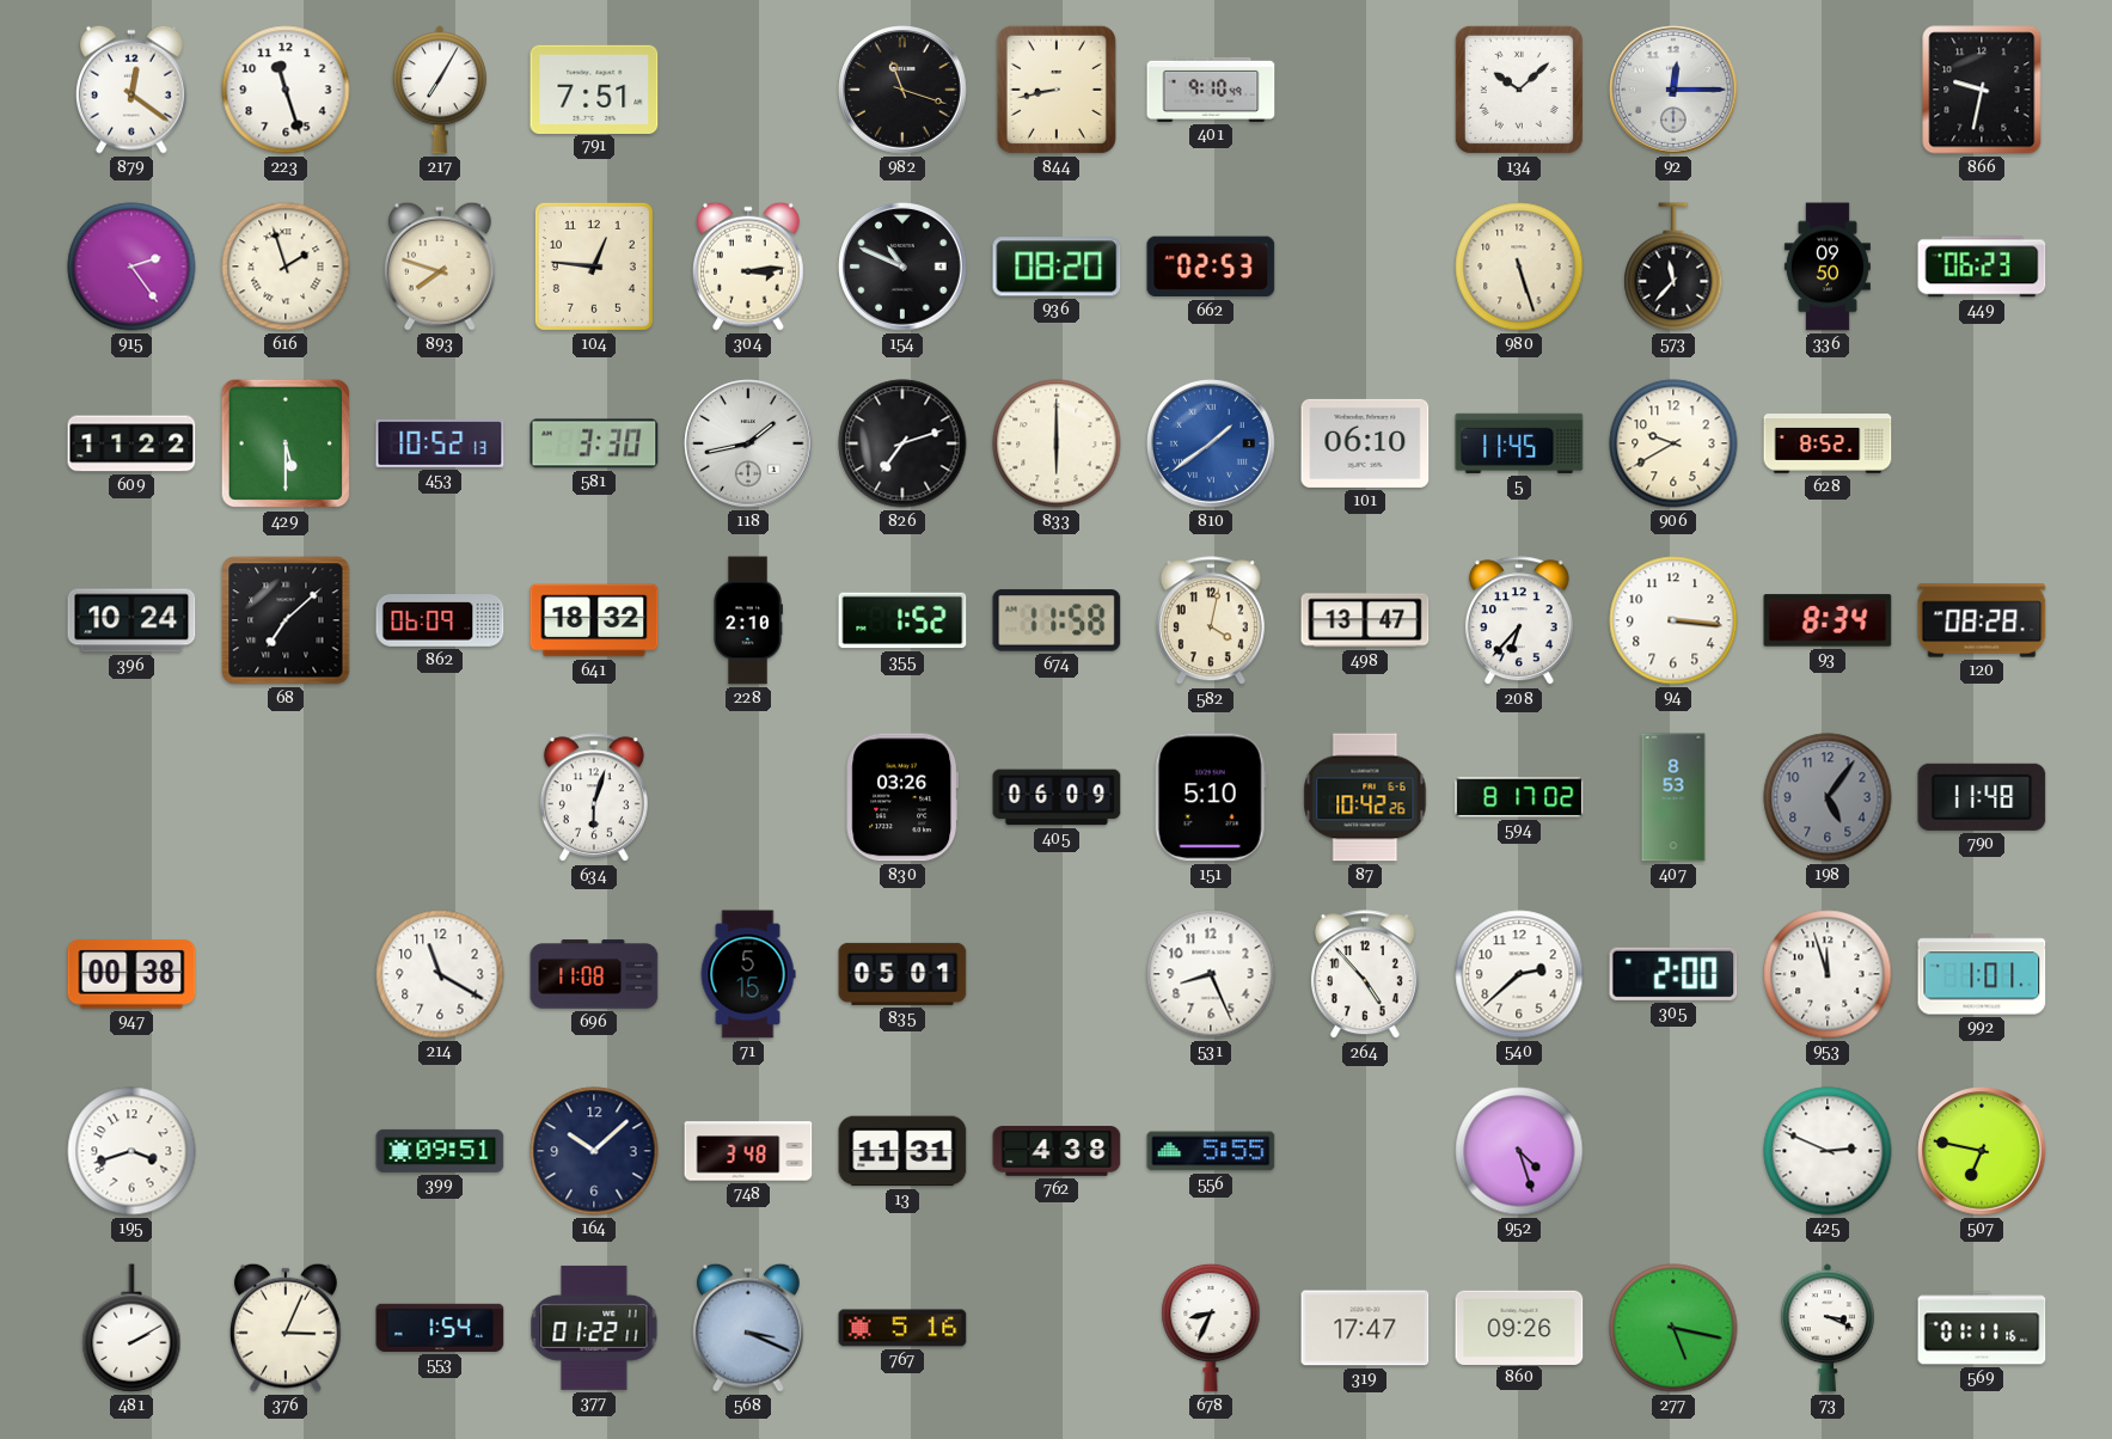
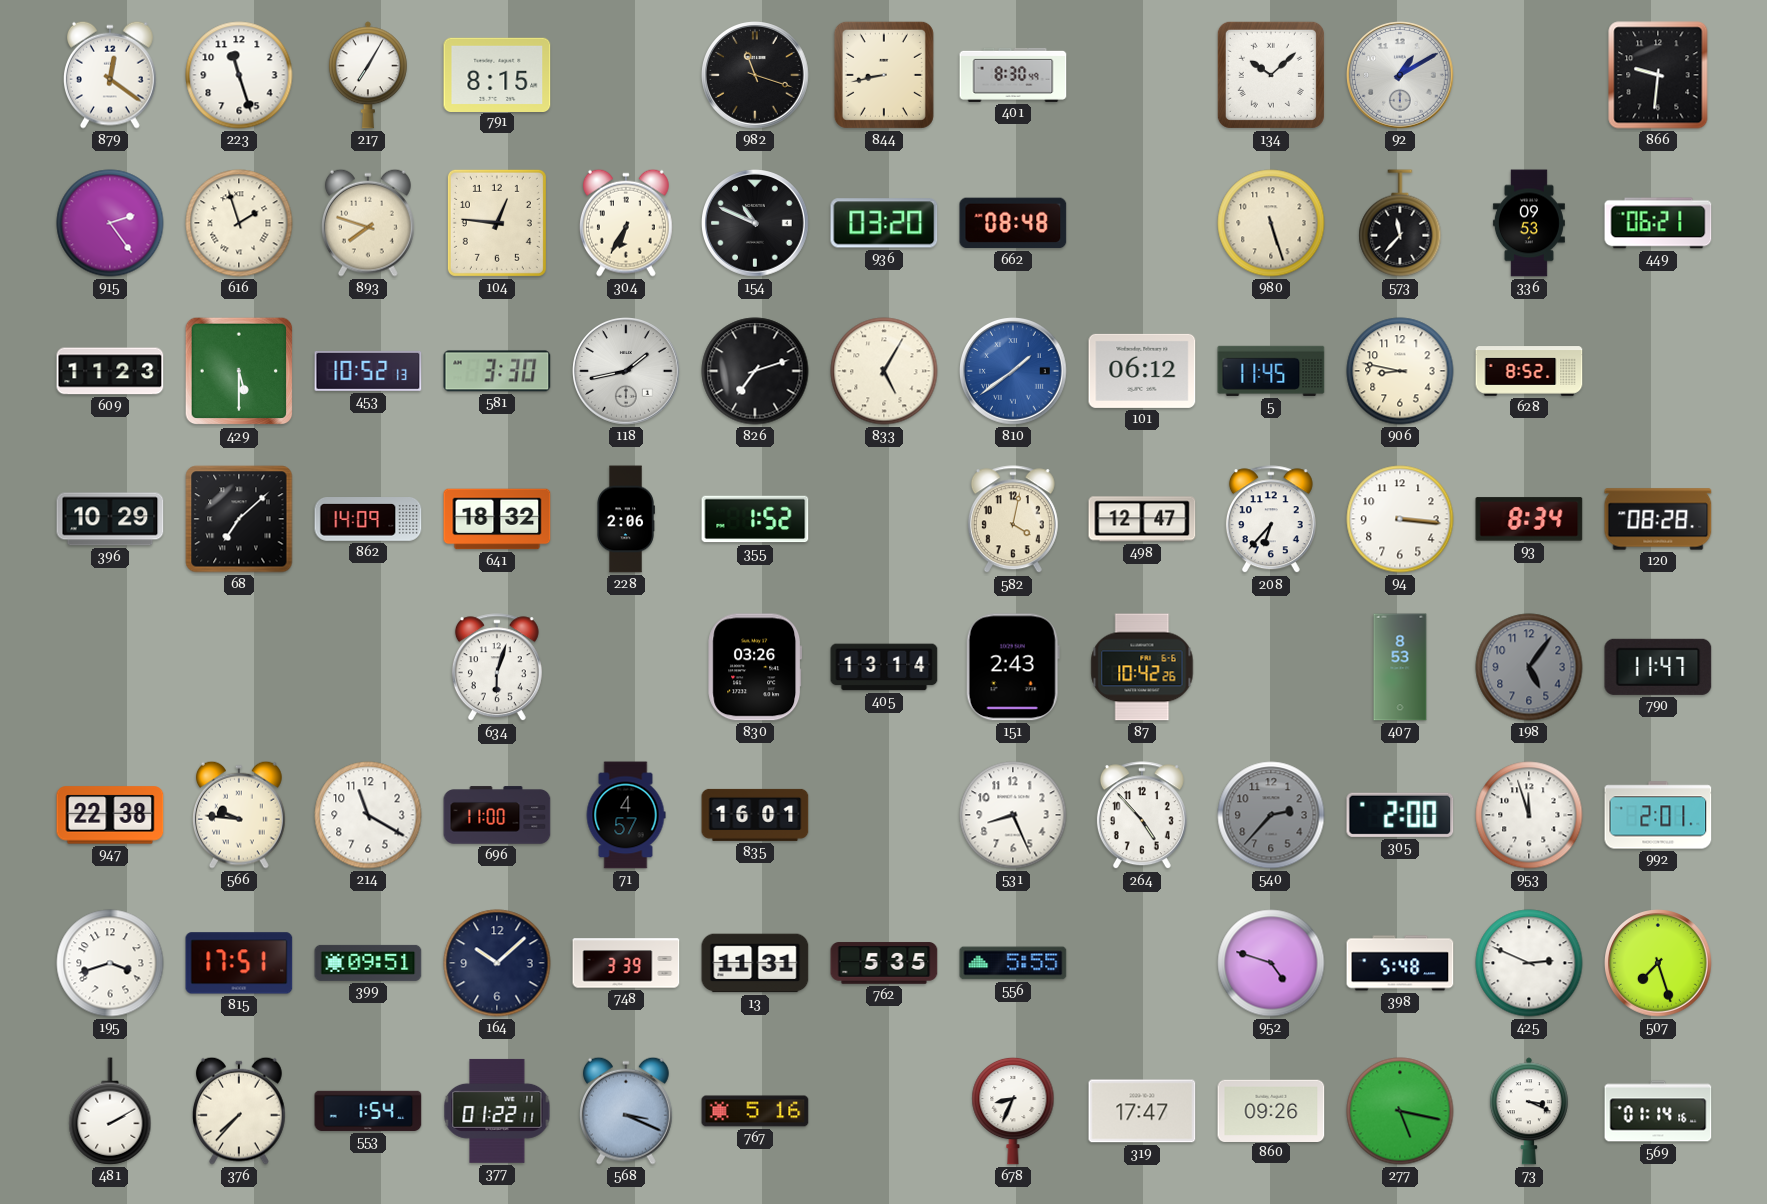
791: 7:51 -> 8:15
401: 9:10 -> 8:30
92: 12:15 -> 1:10
866: 9:32 -> 9:31
304: 3:14 -> 6:35
936: 08:20 -> 03:20
662: 02:53 -> 08:48
336: 09:50 -> 09:53
449: 06:23 -> 06:21
609: 11:22 -> 11:23
833: 6:00 -> 5:05
101: 06:10 -> 06:12
906: 9:40 -> 8:47
396: 10:24 -> 10:29
862: 06:09 -> 14:09
228: 2:10 -> 2:06
674: 11:58 -> none
498: 13:47 -> 12:47
405: 06:09 -> 13:14
151: 5:10 -> 2:43
594: 8:17 -> none
790: 11:48 -> 11:47
947: 00:38 -> 22:38
566: none -> 9:46
696: 11:08 -> 11:00
71: 5:15 -> 4:57
835: 05:01 -> 16:01
540: 2:38 -> 2:37
540 dial: white -> grey
992: 1:01 -> 2:01
815: none -> 17:51
748: 3:48 -> 3:39
762: 4:38 -> 5:35
952: 4:27 -> 4:48
398: none -> 5:48
507: 6:47 -> 7:27
376: 3:04 -> 7:37
569: 01:11 -> 01:14
